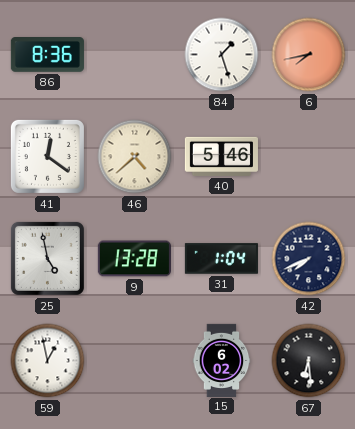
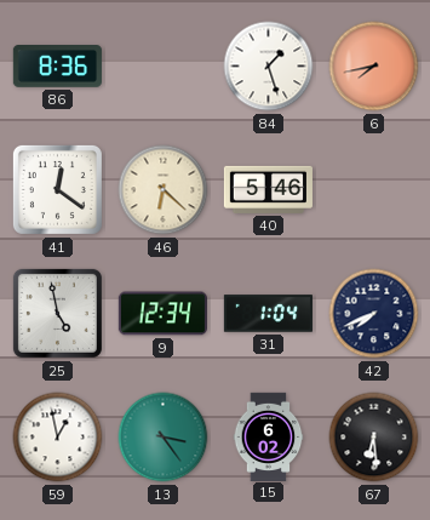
46: 4:38 -> 6:22
9: 13:28 -> 12:34
13: none -> 3:24
